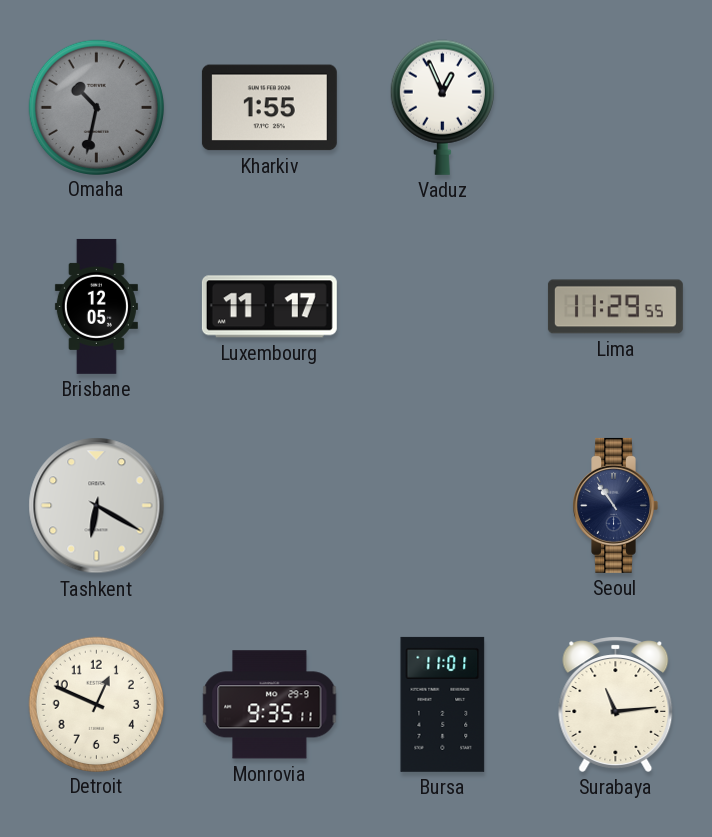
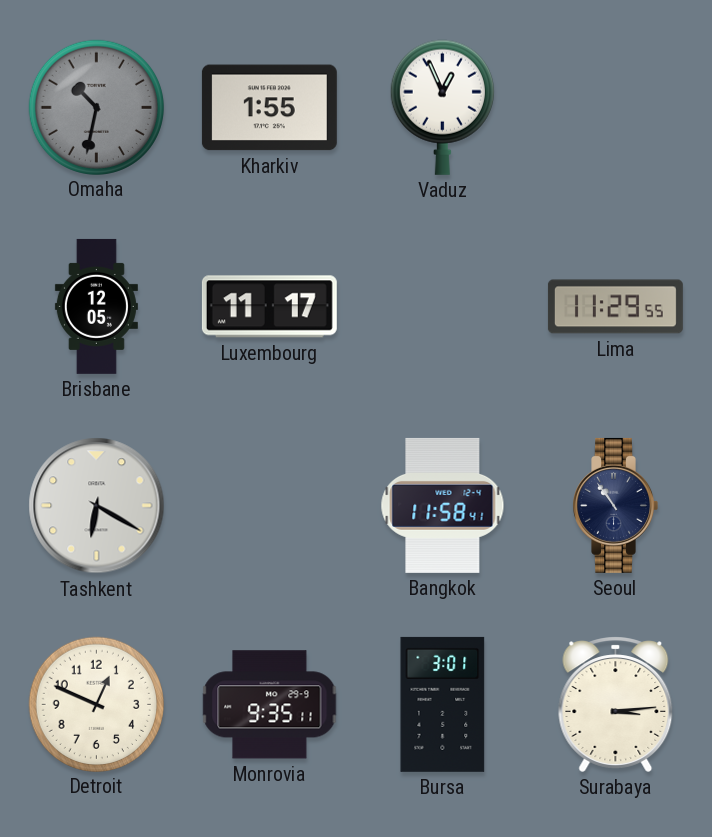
Bangkok: none -> 11:58
Bursa: 11:01 -> 3:01
Surabaya: 11:14 -> 3:14
